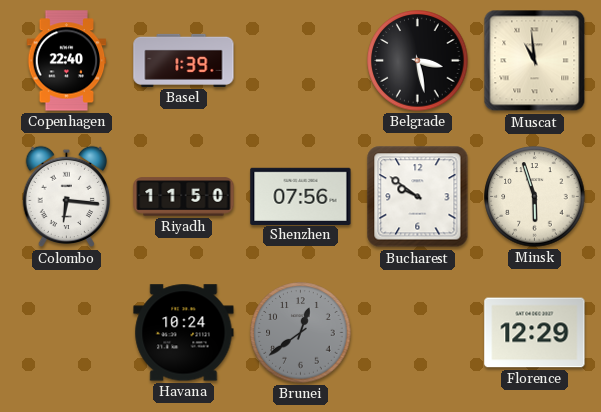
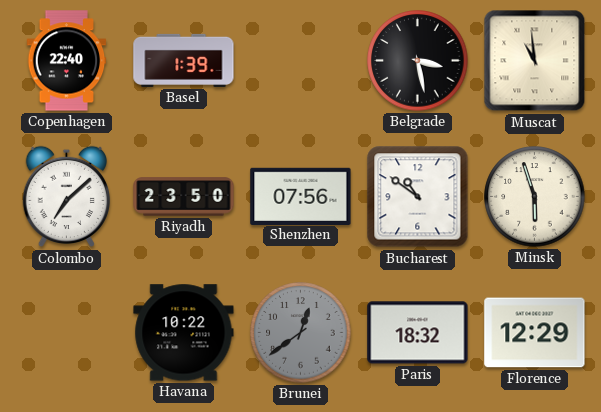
Colombo: 6:16 -> 7:08
Riyadh: 11:50 -> 23:50
Bucharest: 9:51 -> 10:51
Havana: 10:24 -> 10:22
Paris: none -> 18:32
